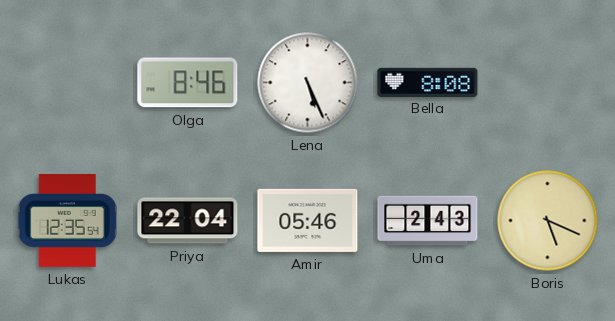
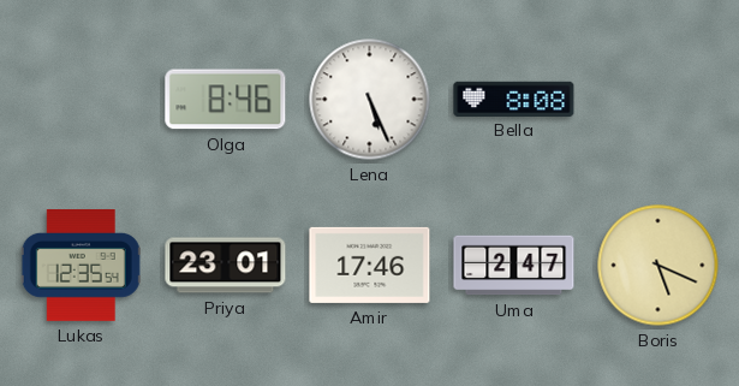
Priya: 22:04 -> 23:01
Amir: 05:46 -> 17:46
Uma: 2:43 -> 2:47
